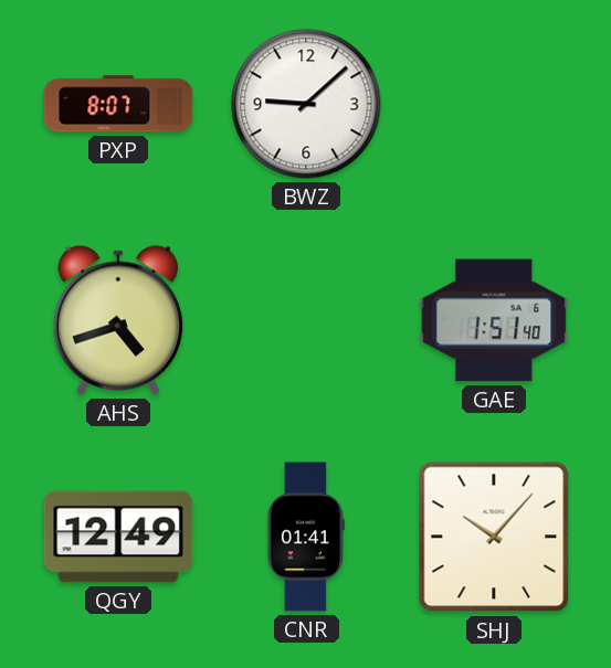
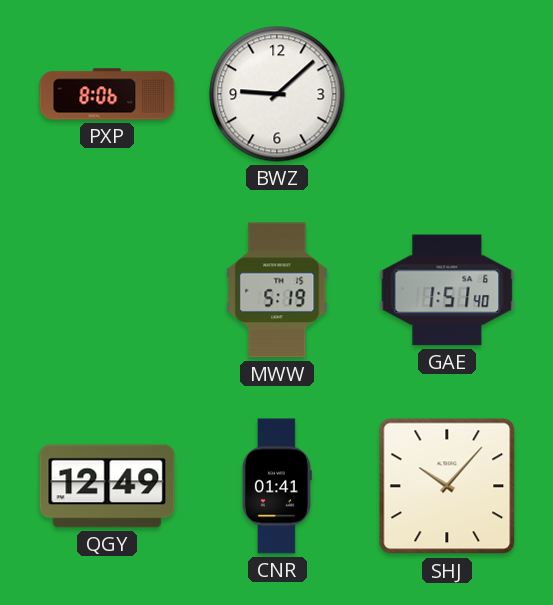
PXP: 8:07 -> 8:06
AHS: 4:42 -> none
MWW: none -> 5:19
